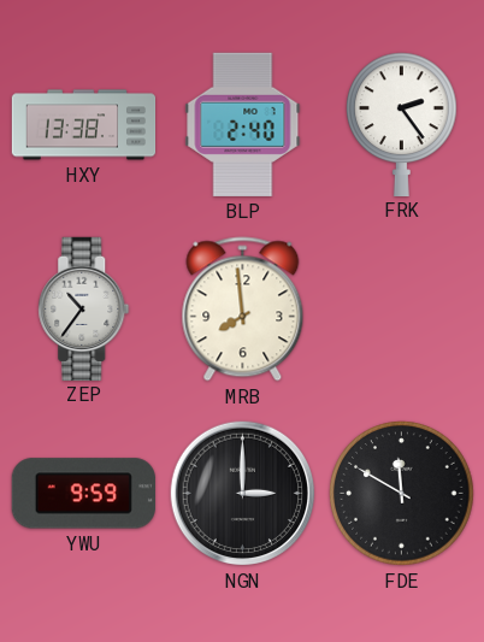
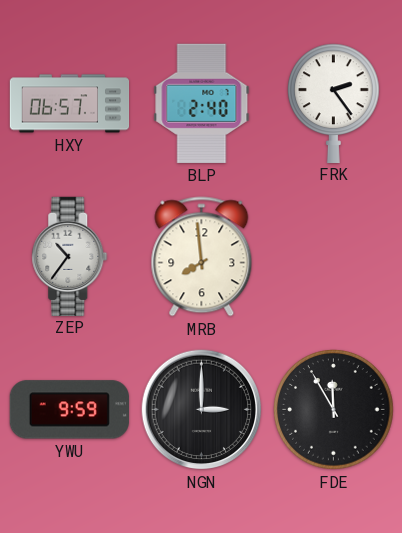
HXY: 13:38 -> 06:57
FDE: 11:50 -> 11:55
